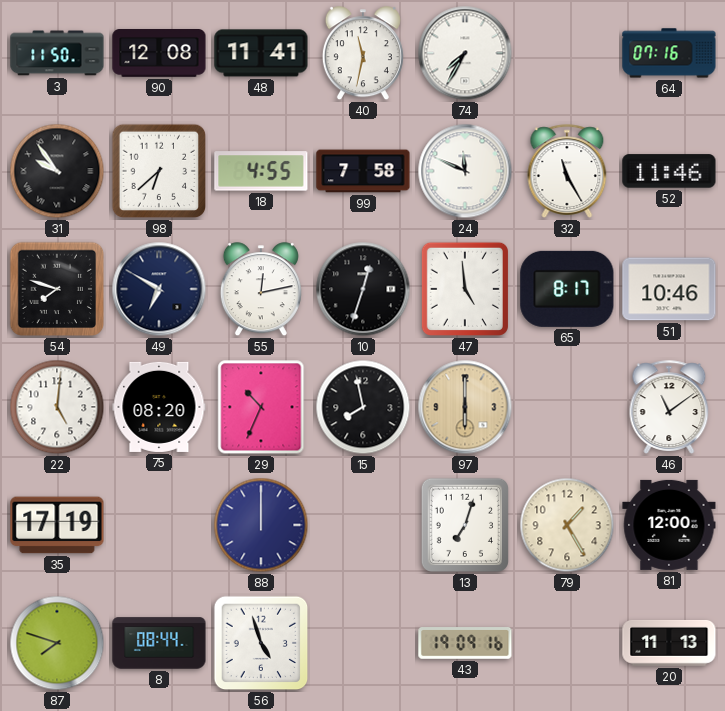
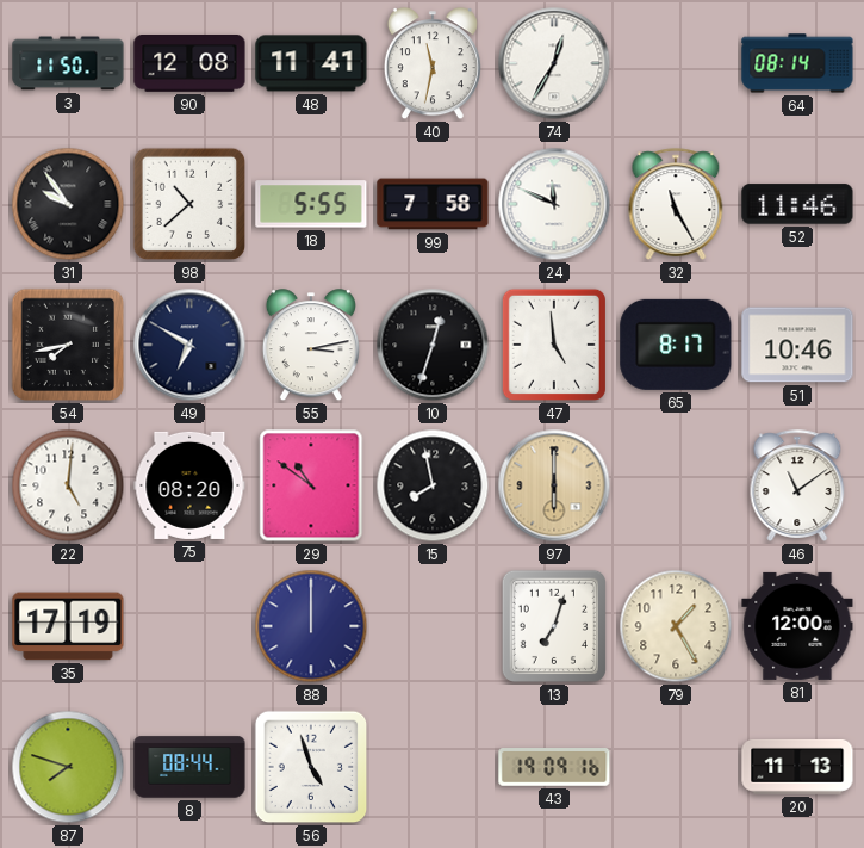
74: 7:35 -> 12:35
64: 07:16 -> 08:14
98: 6:38 -> 10:38
18: 4:55 -> 5:55
54: 7:48 -> 7:43
55: 12:13 -> 3:13
29: 10:34 -> 10:51
